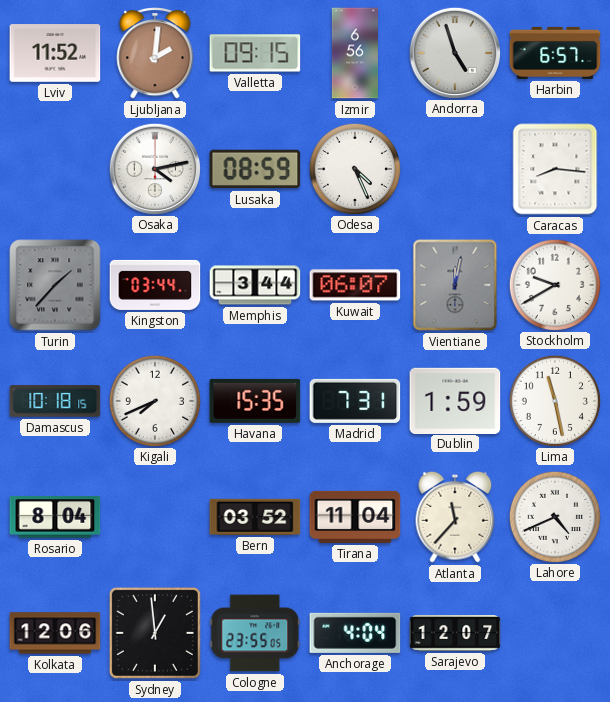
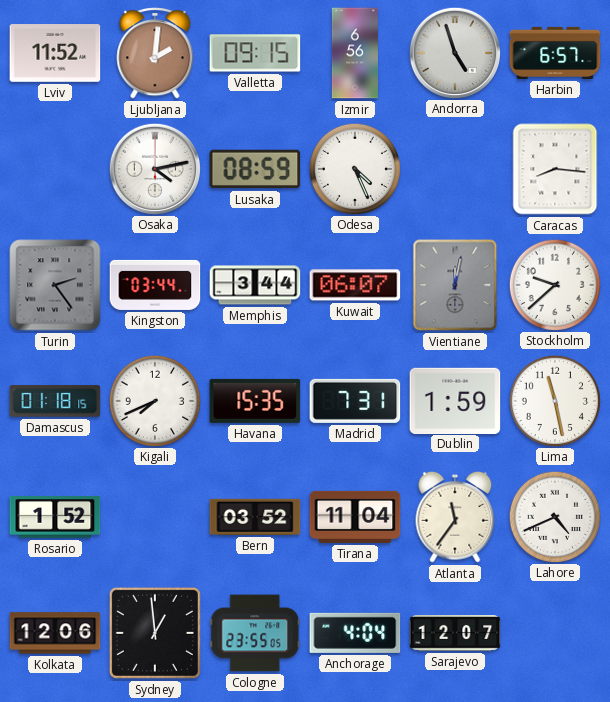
Turin: 1:37 -> 2:24
Stockholm: 9:40 -> 9:38
Damascus: 10:18 -> 01:18
Rosario: 8:04 -> 1:52
Atlanta: 11:37 -> 11:36
